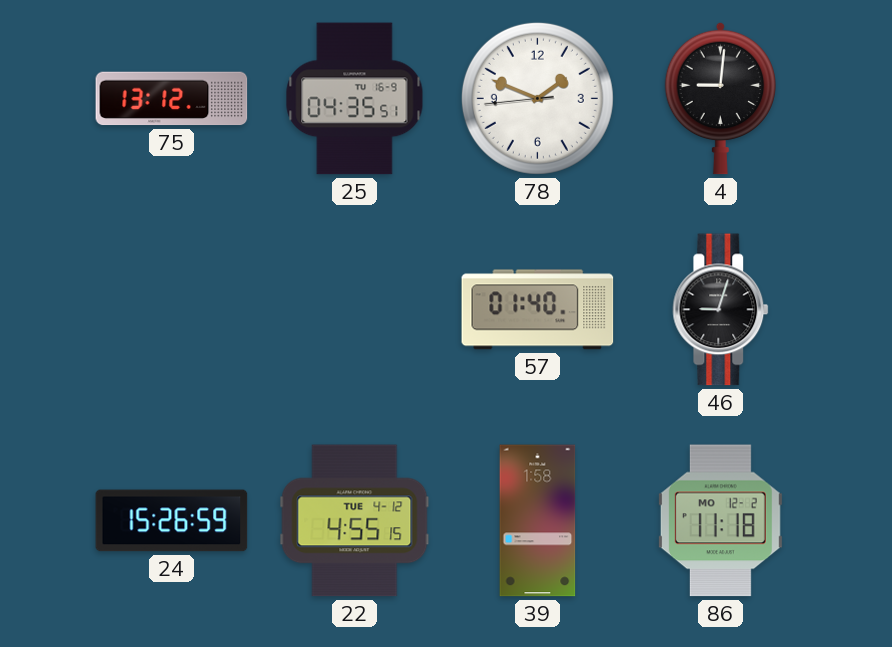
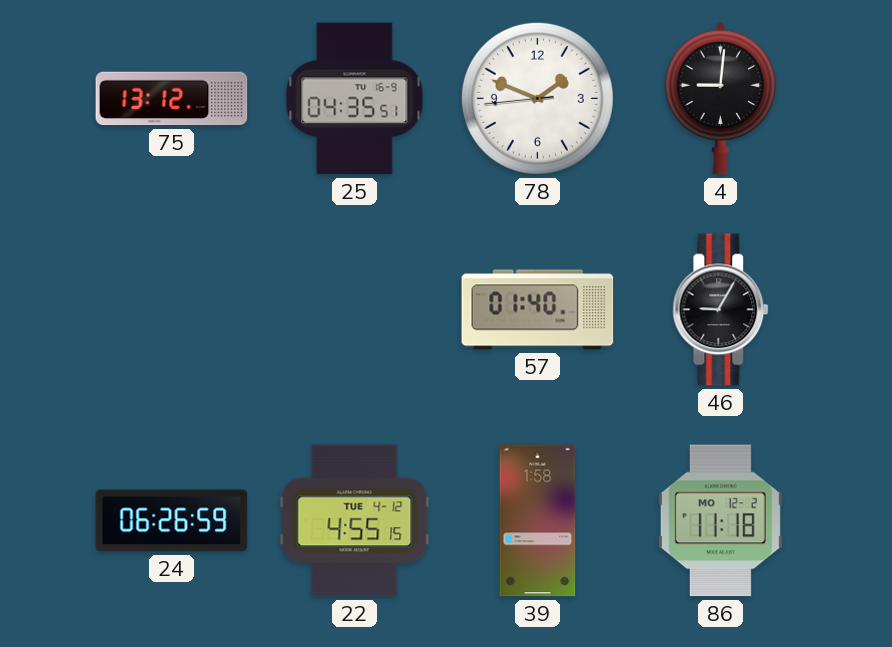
46: 9:03 -> 9:05
24: 15:26 -> 06:26
